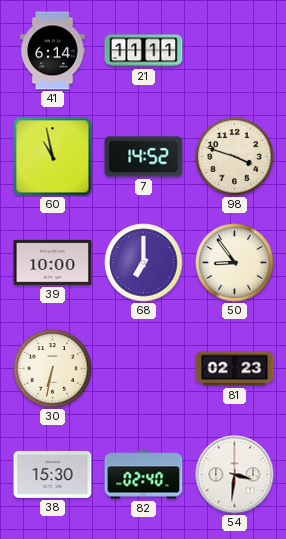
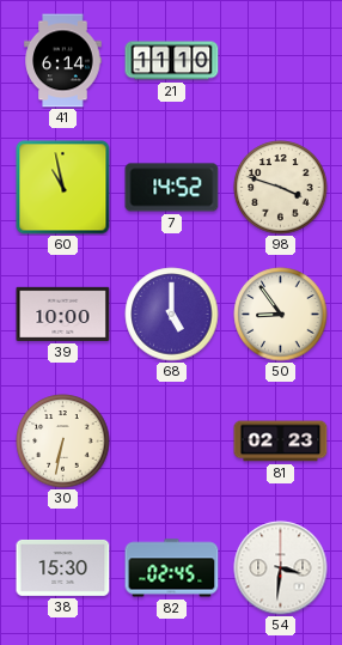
21: 11:11 -> 11:10
68: 7:00 -> 5:00
82: 02:40 -> 02:45
